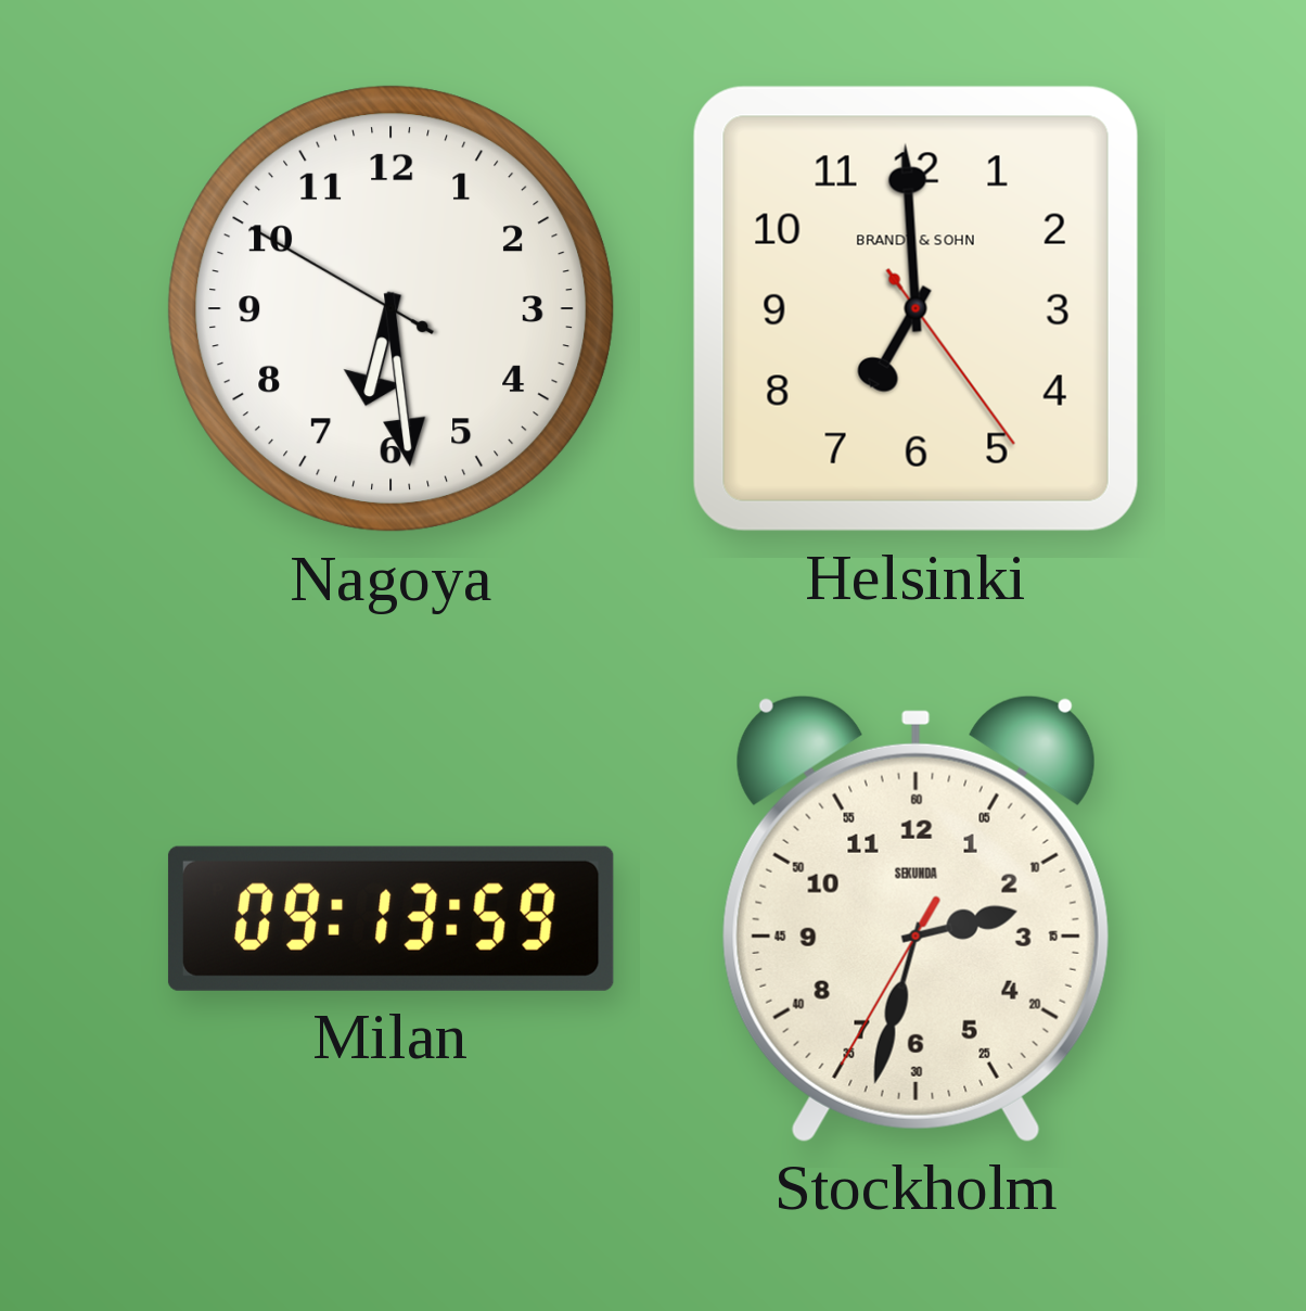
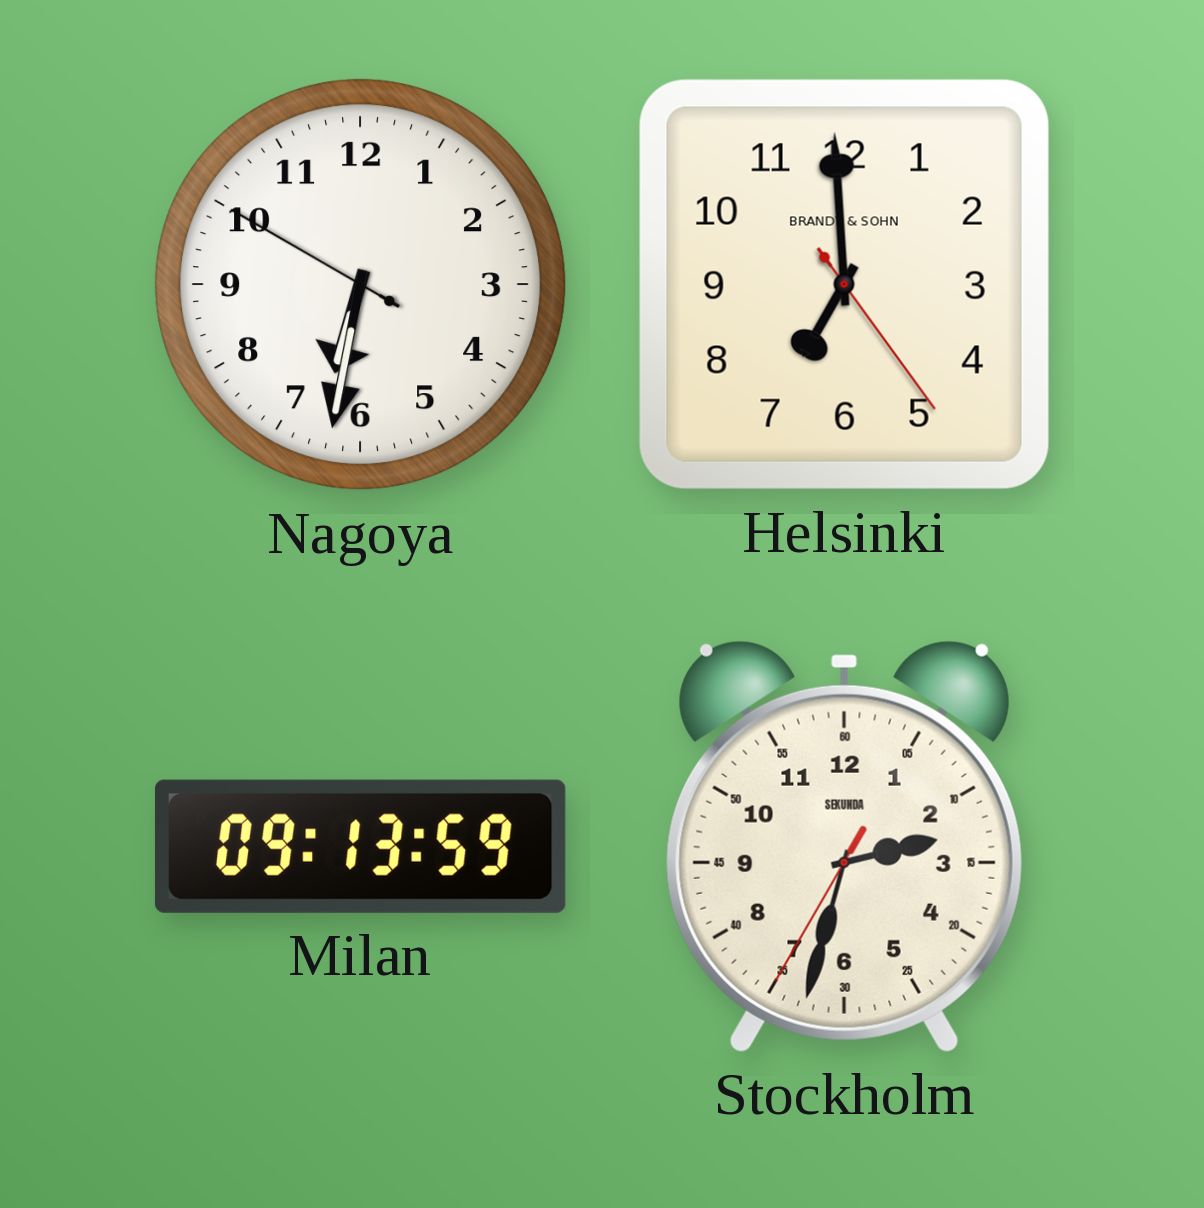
Nagoya: 6:28 -> 6:31
